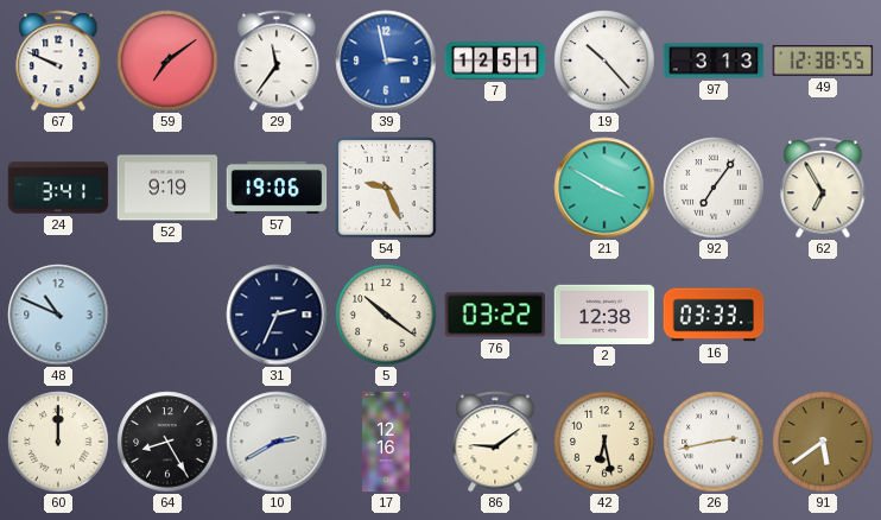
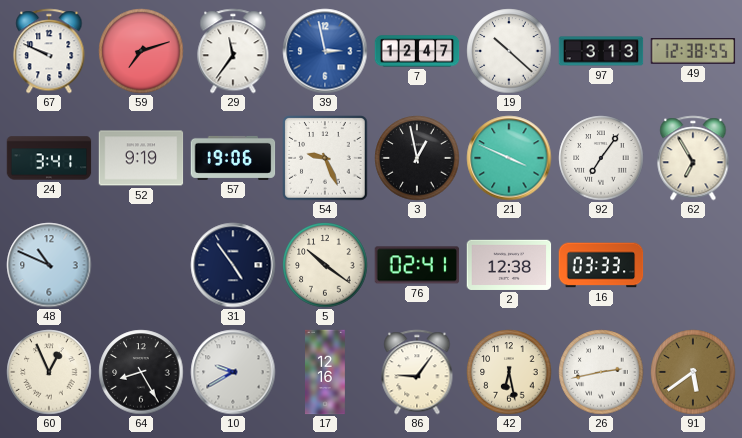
59: 7:09 -> 7:12
7: 12:51 -> 12:47
19: 10:23 -> 10:22
3: none -> 12:58
21: 3:50 -> 3:49
31: 2:34 -> 4:54
76: 03:22 -> 02:41
60: 12:00 -> 12:56
10: 2:40 -> 9:40
86: 9:09 -> 9:06
